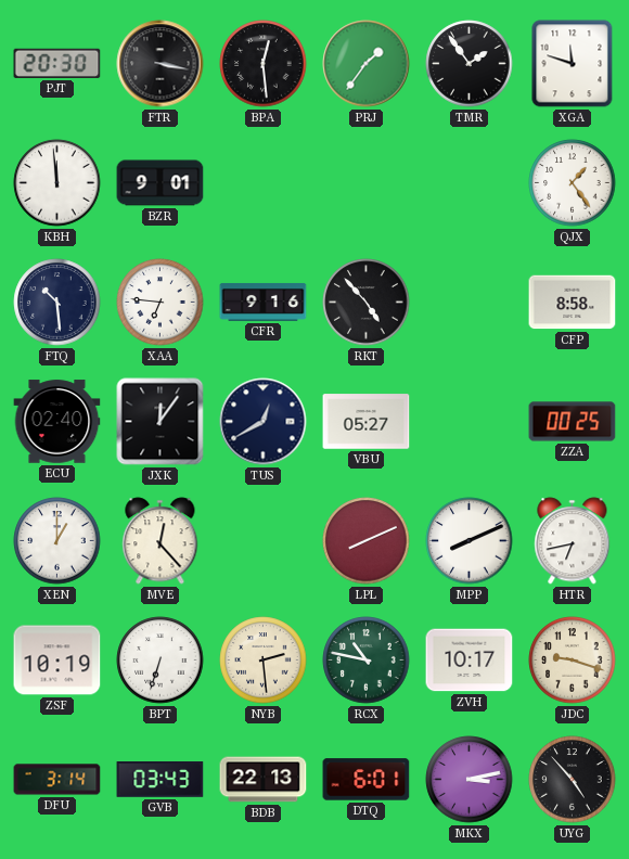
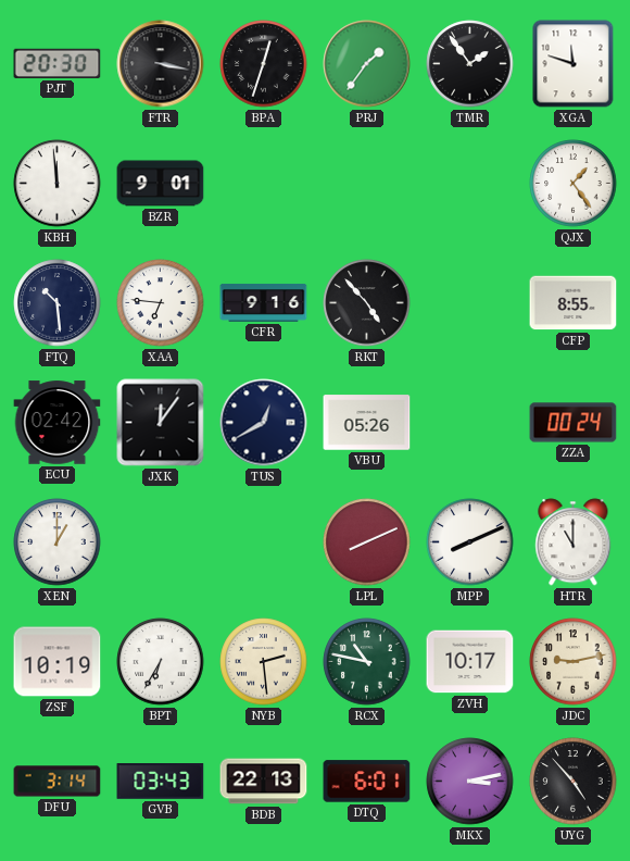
BPA: 12:29 -> 12:33
CFP: 8:58 -> 8:55
ECU: 02:40 -> 02:42
VBU: 05:27 -> 05:26
ZZA: 00:25 -> 00:24
MVE: 12:23 -> none
HTR: 6:43 -> 11:00
BPT: 6:33 -> 6:35
JDC: 9:18 -> 9:13
